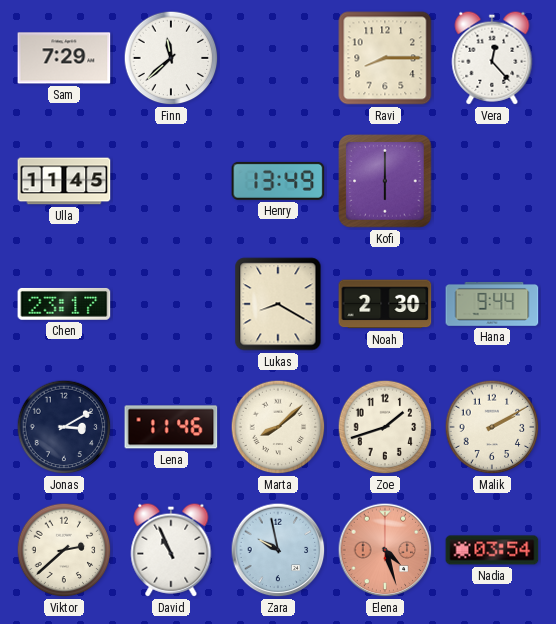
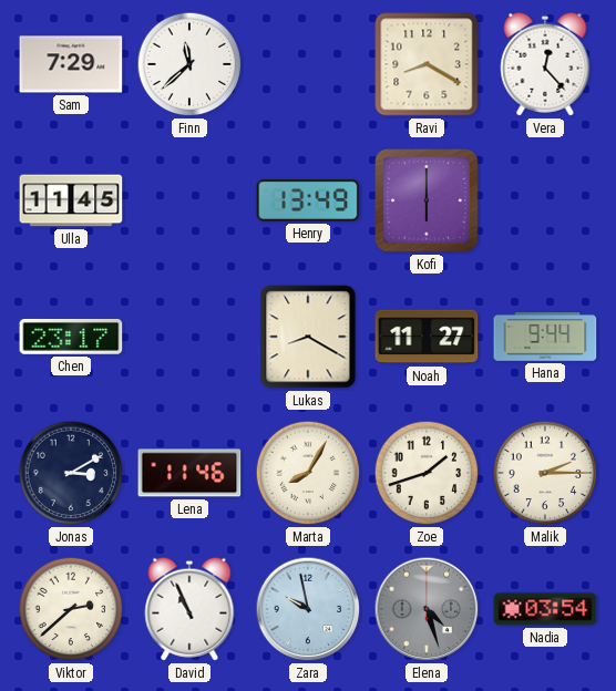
Ravi: 8:15 -> 8:20
Noah: 2:30 -> 11:27
Marta: 8:08 -> 8:05
Malik: 2:10 -> 2:15
Elena dial: salmon -> grey
